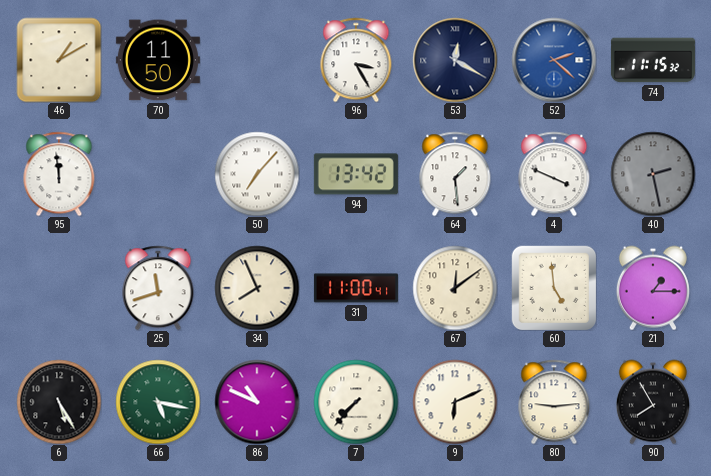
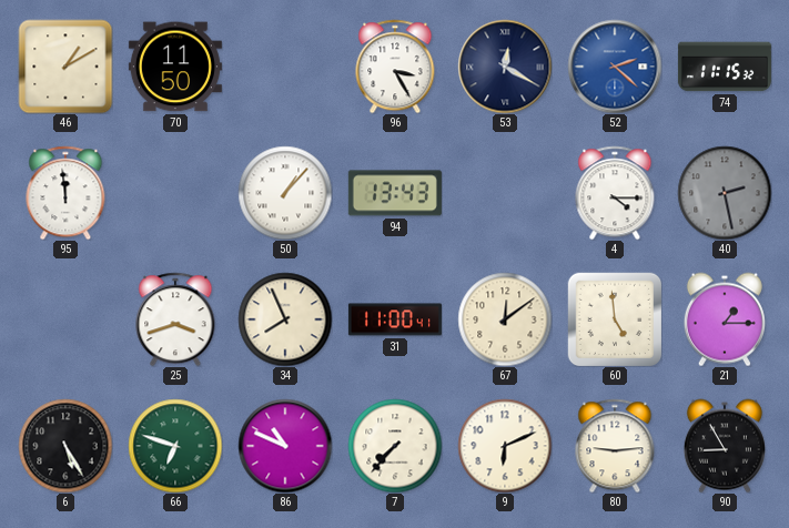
50: 7:07 -> 1:07
94: 13:42 -> 13:43
64: 1:29 -> none
4: 3:49 -> 4:15
25: 11:42 -> 3:42
66: 5:17 -> 6:48
90: 7:55 -> 8:55
